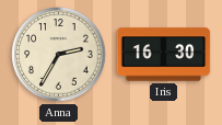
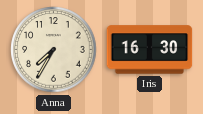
Anna: 2:35 -> 7:35
